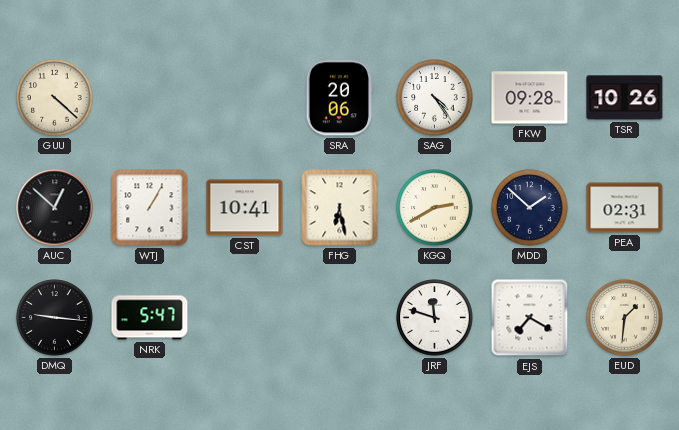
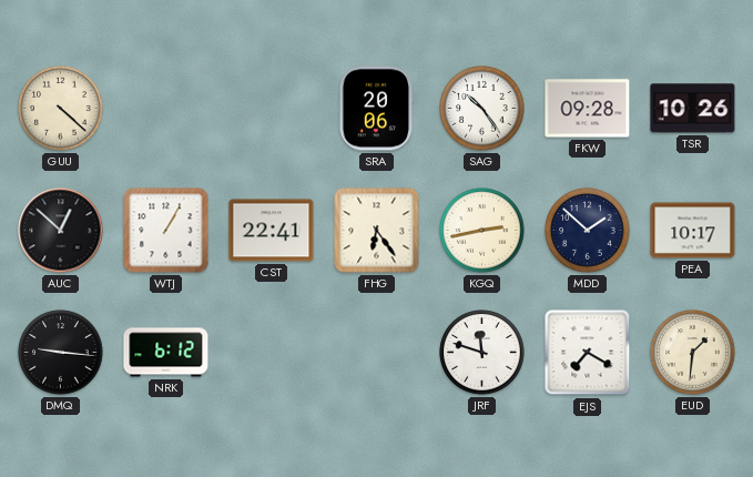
SAG: 4:24 -> 10:24
CST: 10:41 -> 22:41
FHG: 6:28 -> 6:24
KGQ: 2:40 -> 2:43
PEA: 02:31 -> 10:17
NRK: 5:47 -> 6:12
